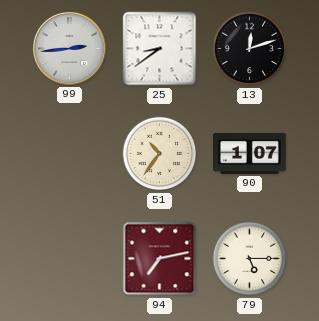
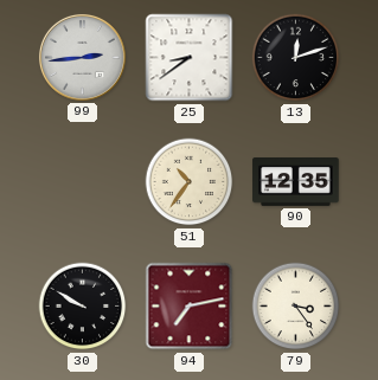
90: 1:07 -> 12:35
30: none -> 9:50
79: 5:15 -> 3:24
